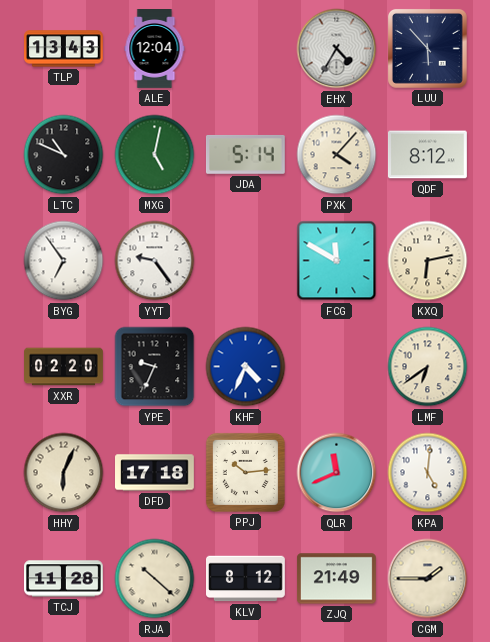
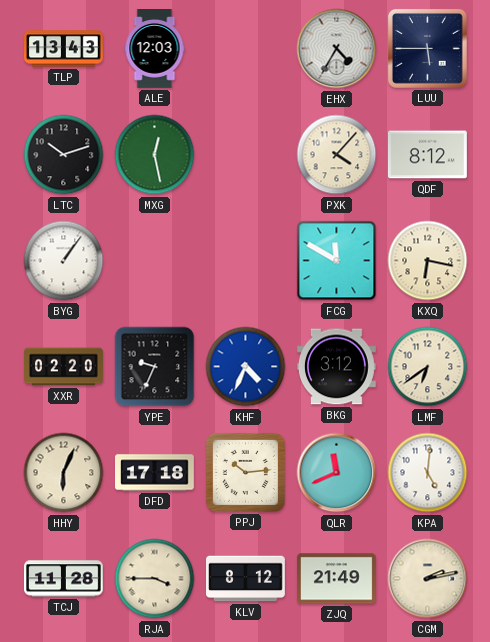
ALE: 12:04 -> 12:03
LUU: 5:53 -> 5:45
LTC: 10:49 -> 10:12
MXG: 5:02 -> 12:28
JDA: 5:14 -> none
BYG: 6:54 -> 1:06
YYT: 9:24 -> none
KXQ: 6:13 -> 6:17
BKG: none -> 3:12
RJA: 10:22 -> 3:45
CGM: 1:45 -> 2:13
